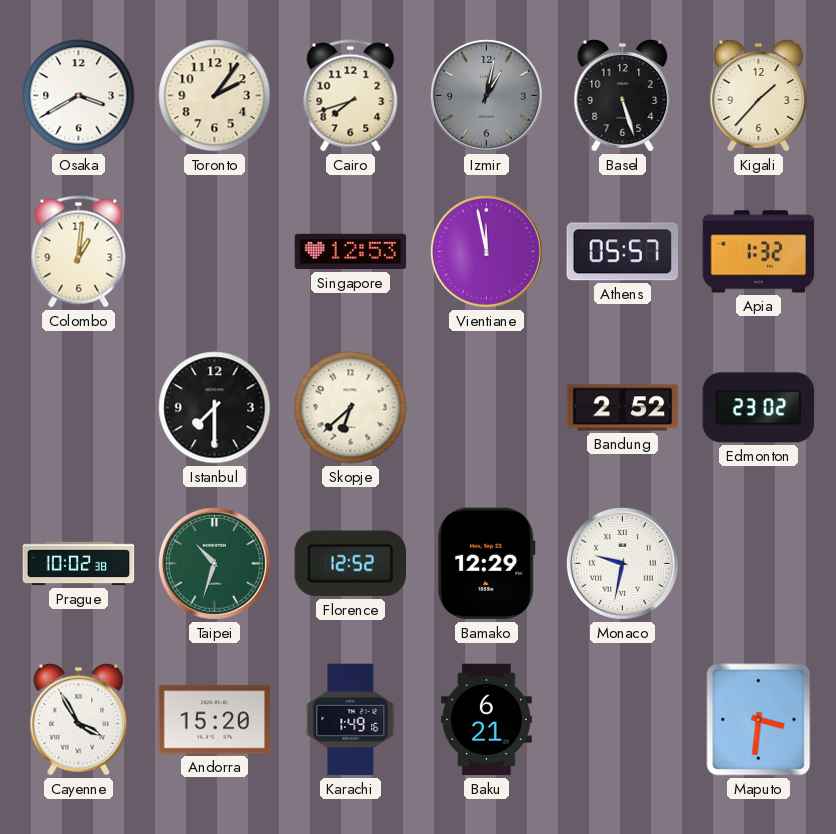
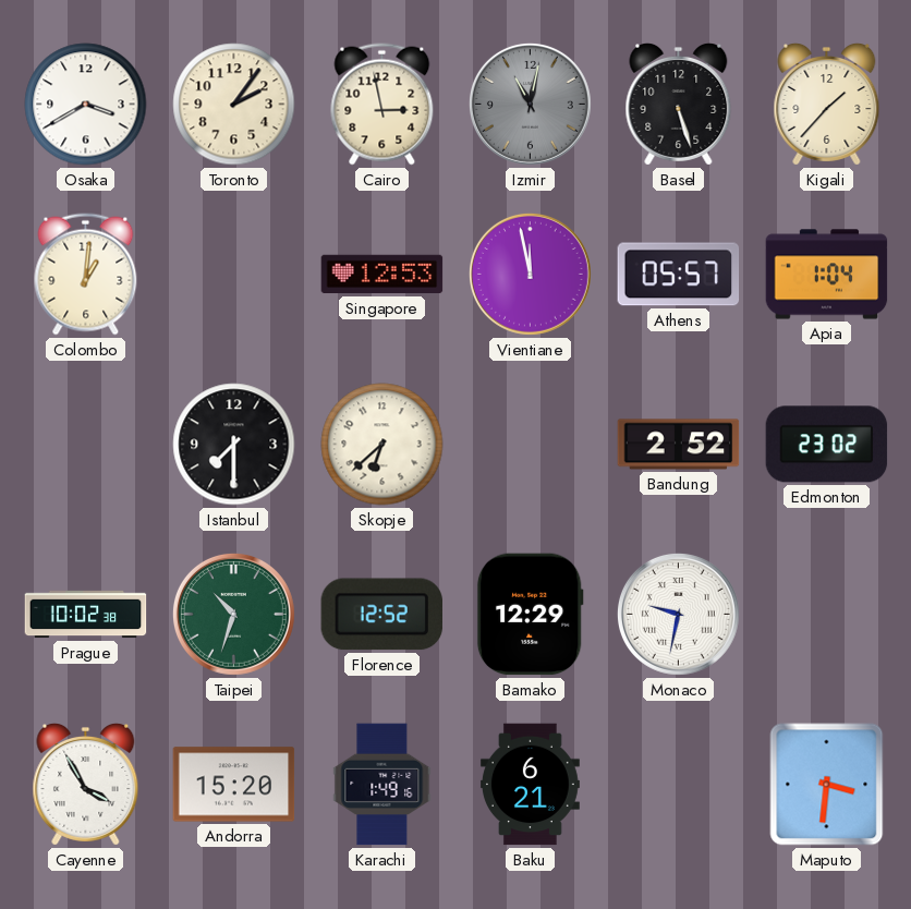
Cairo: 7:42 -> 2:58
Izmir: 1:02 -> 11:02
Apia: 1:32 -> 1:04
